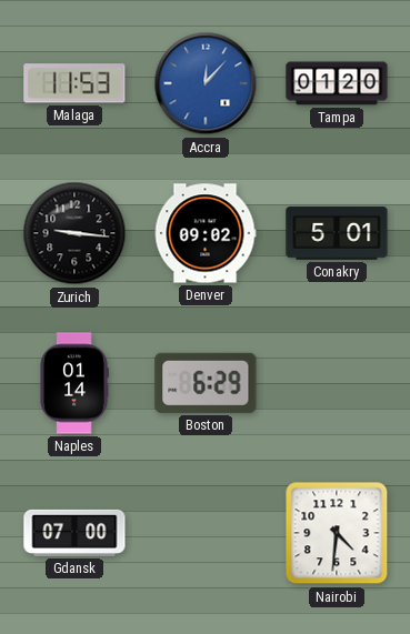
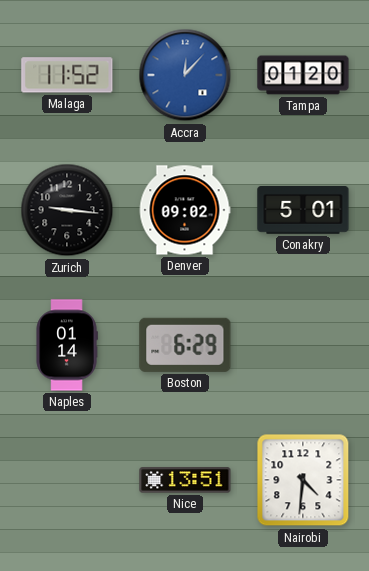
Malaga: 11:53 -> 11:52
Gdansk: 07:00 -> none
Nice: none -> 13:51
